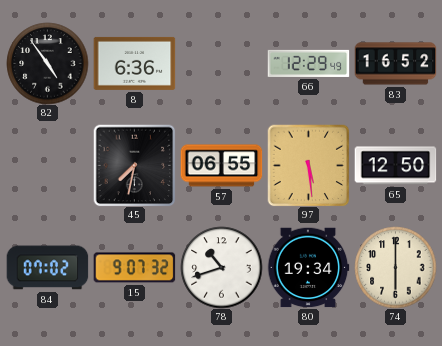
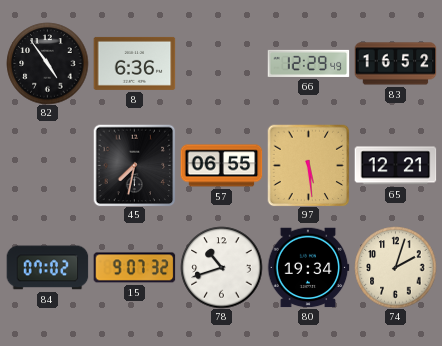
65: 12:50 -> 12:21
74: 6:00 -> 2:03
